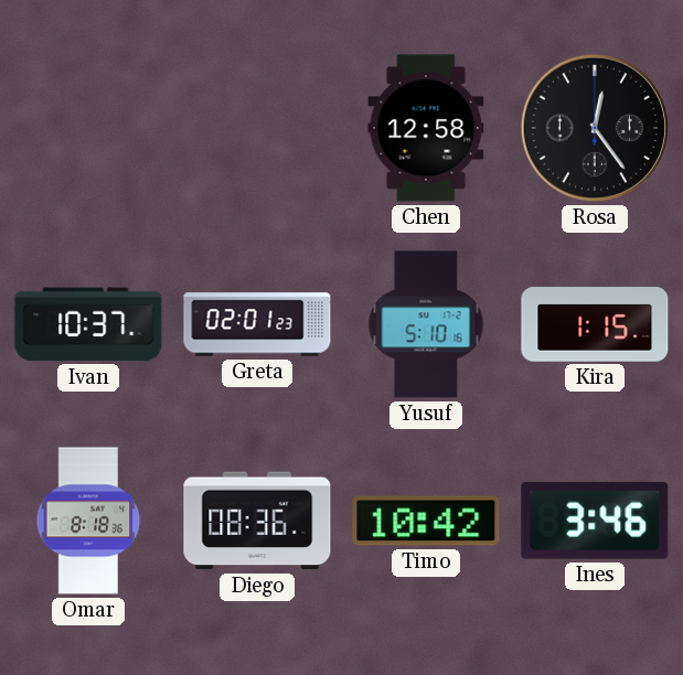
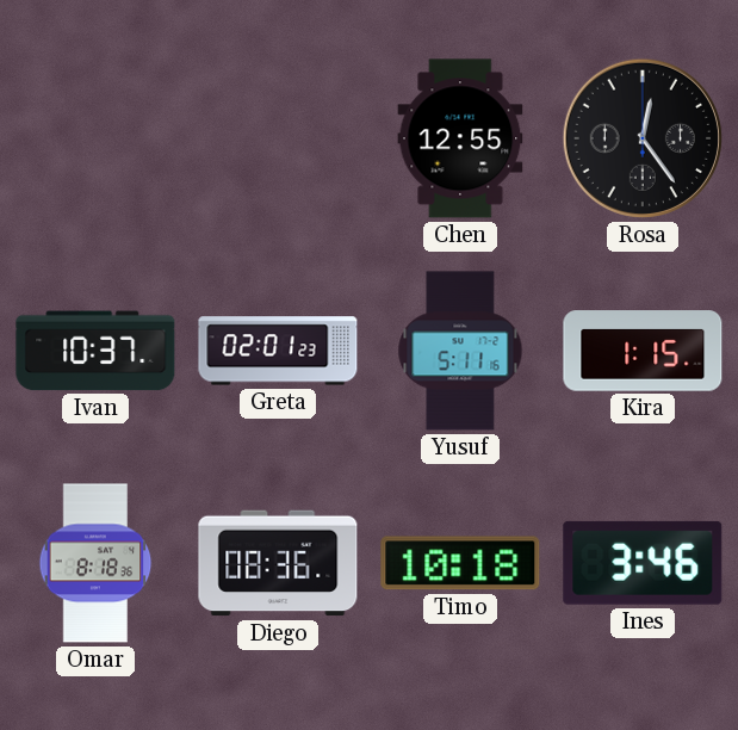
Chen: 12:58 -> 12:55
Yusuf: 5:10 -> 5:11
Timo: 10:42 -> 10:18
